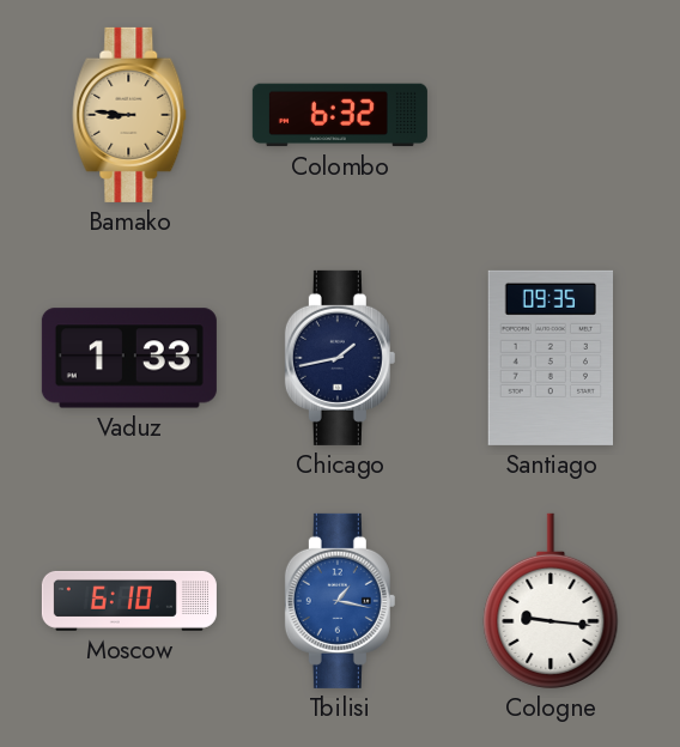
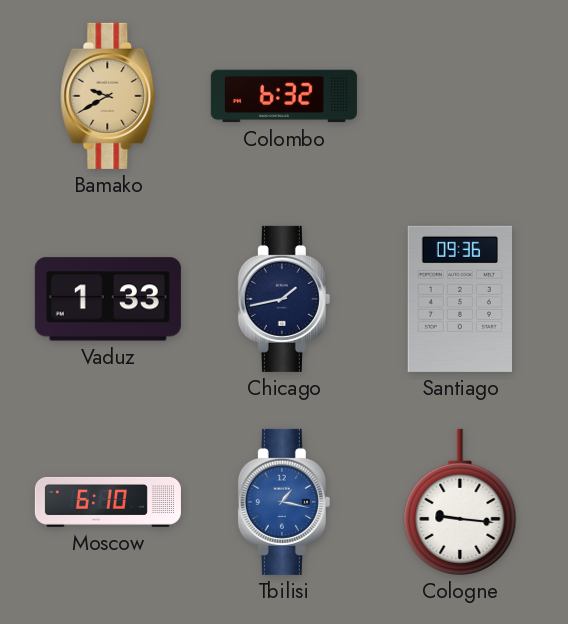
Bamako: 8:46 -> 9:40
Santiago: 09:35 -> 09:36
